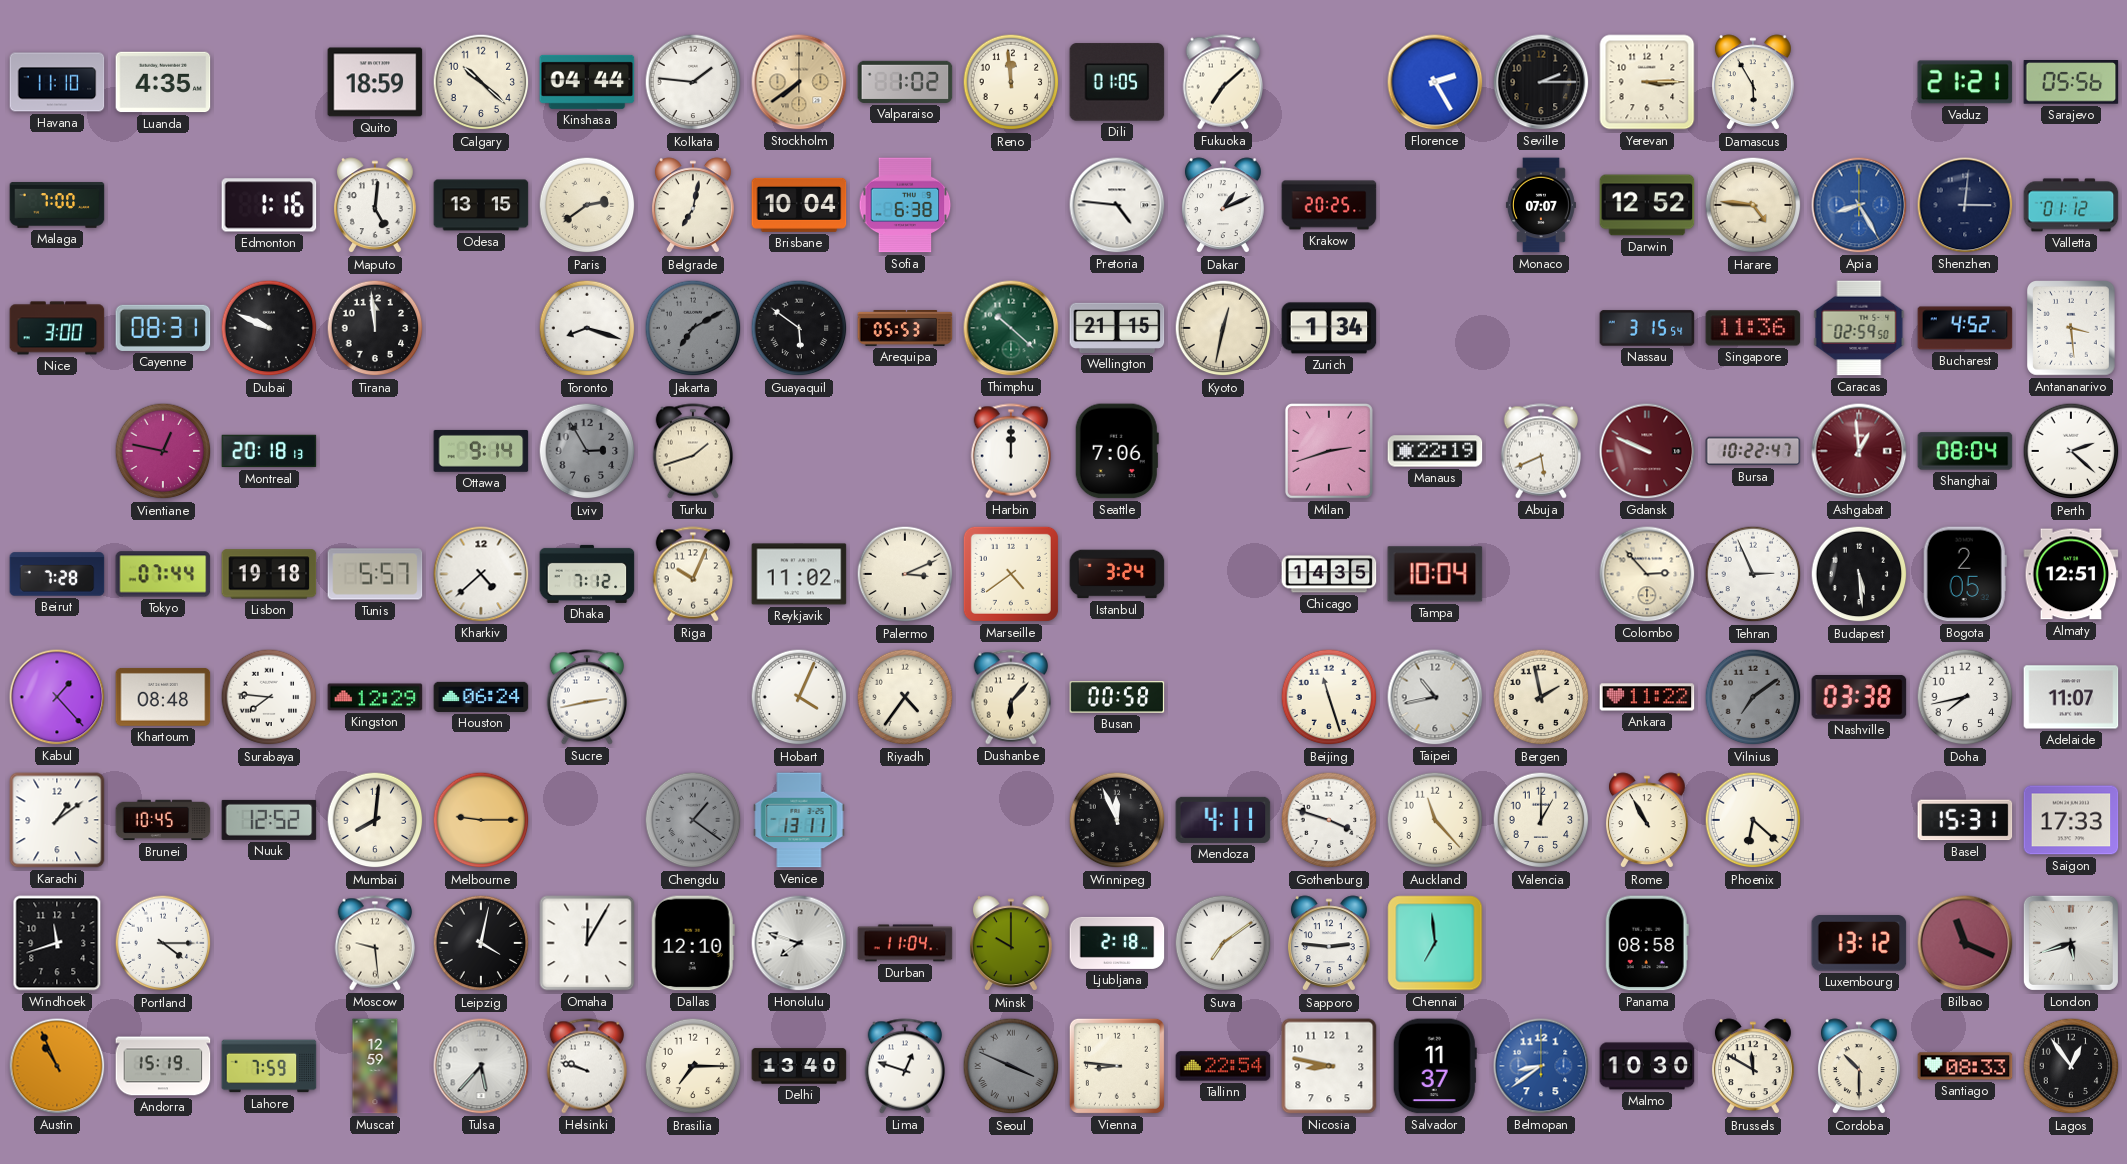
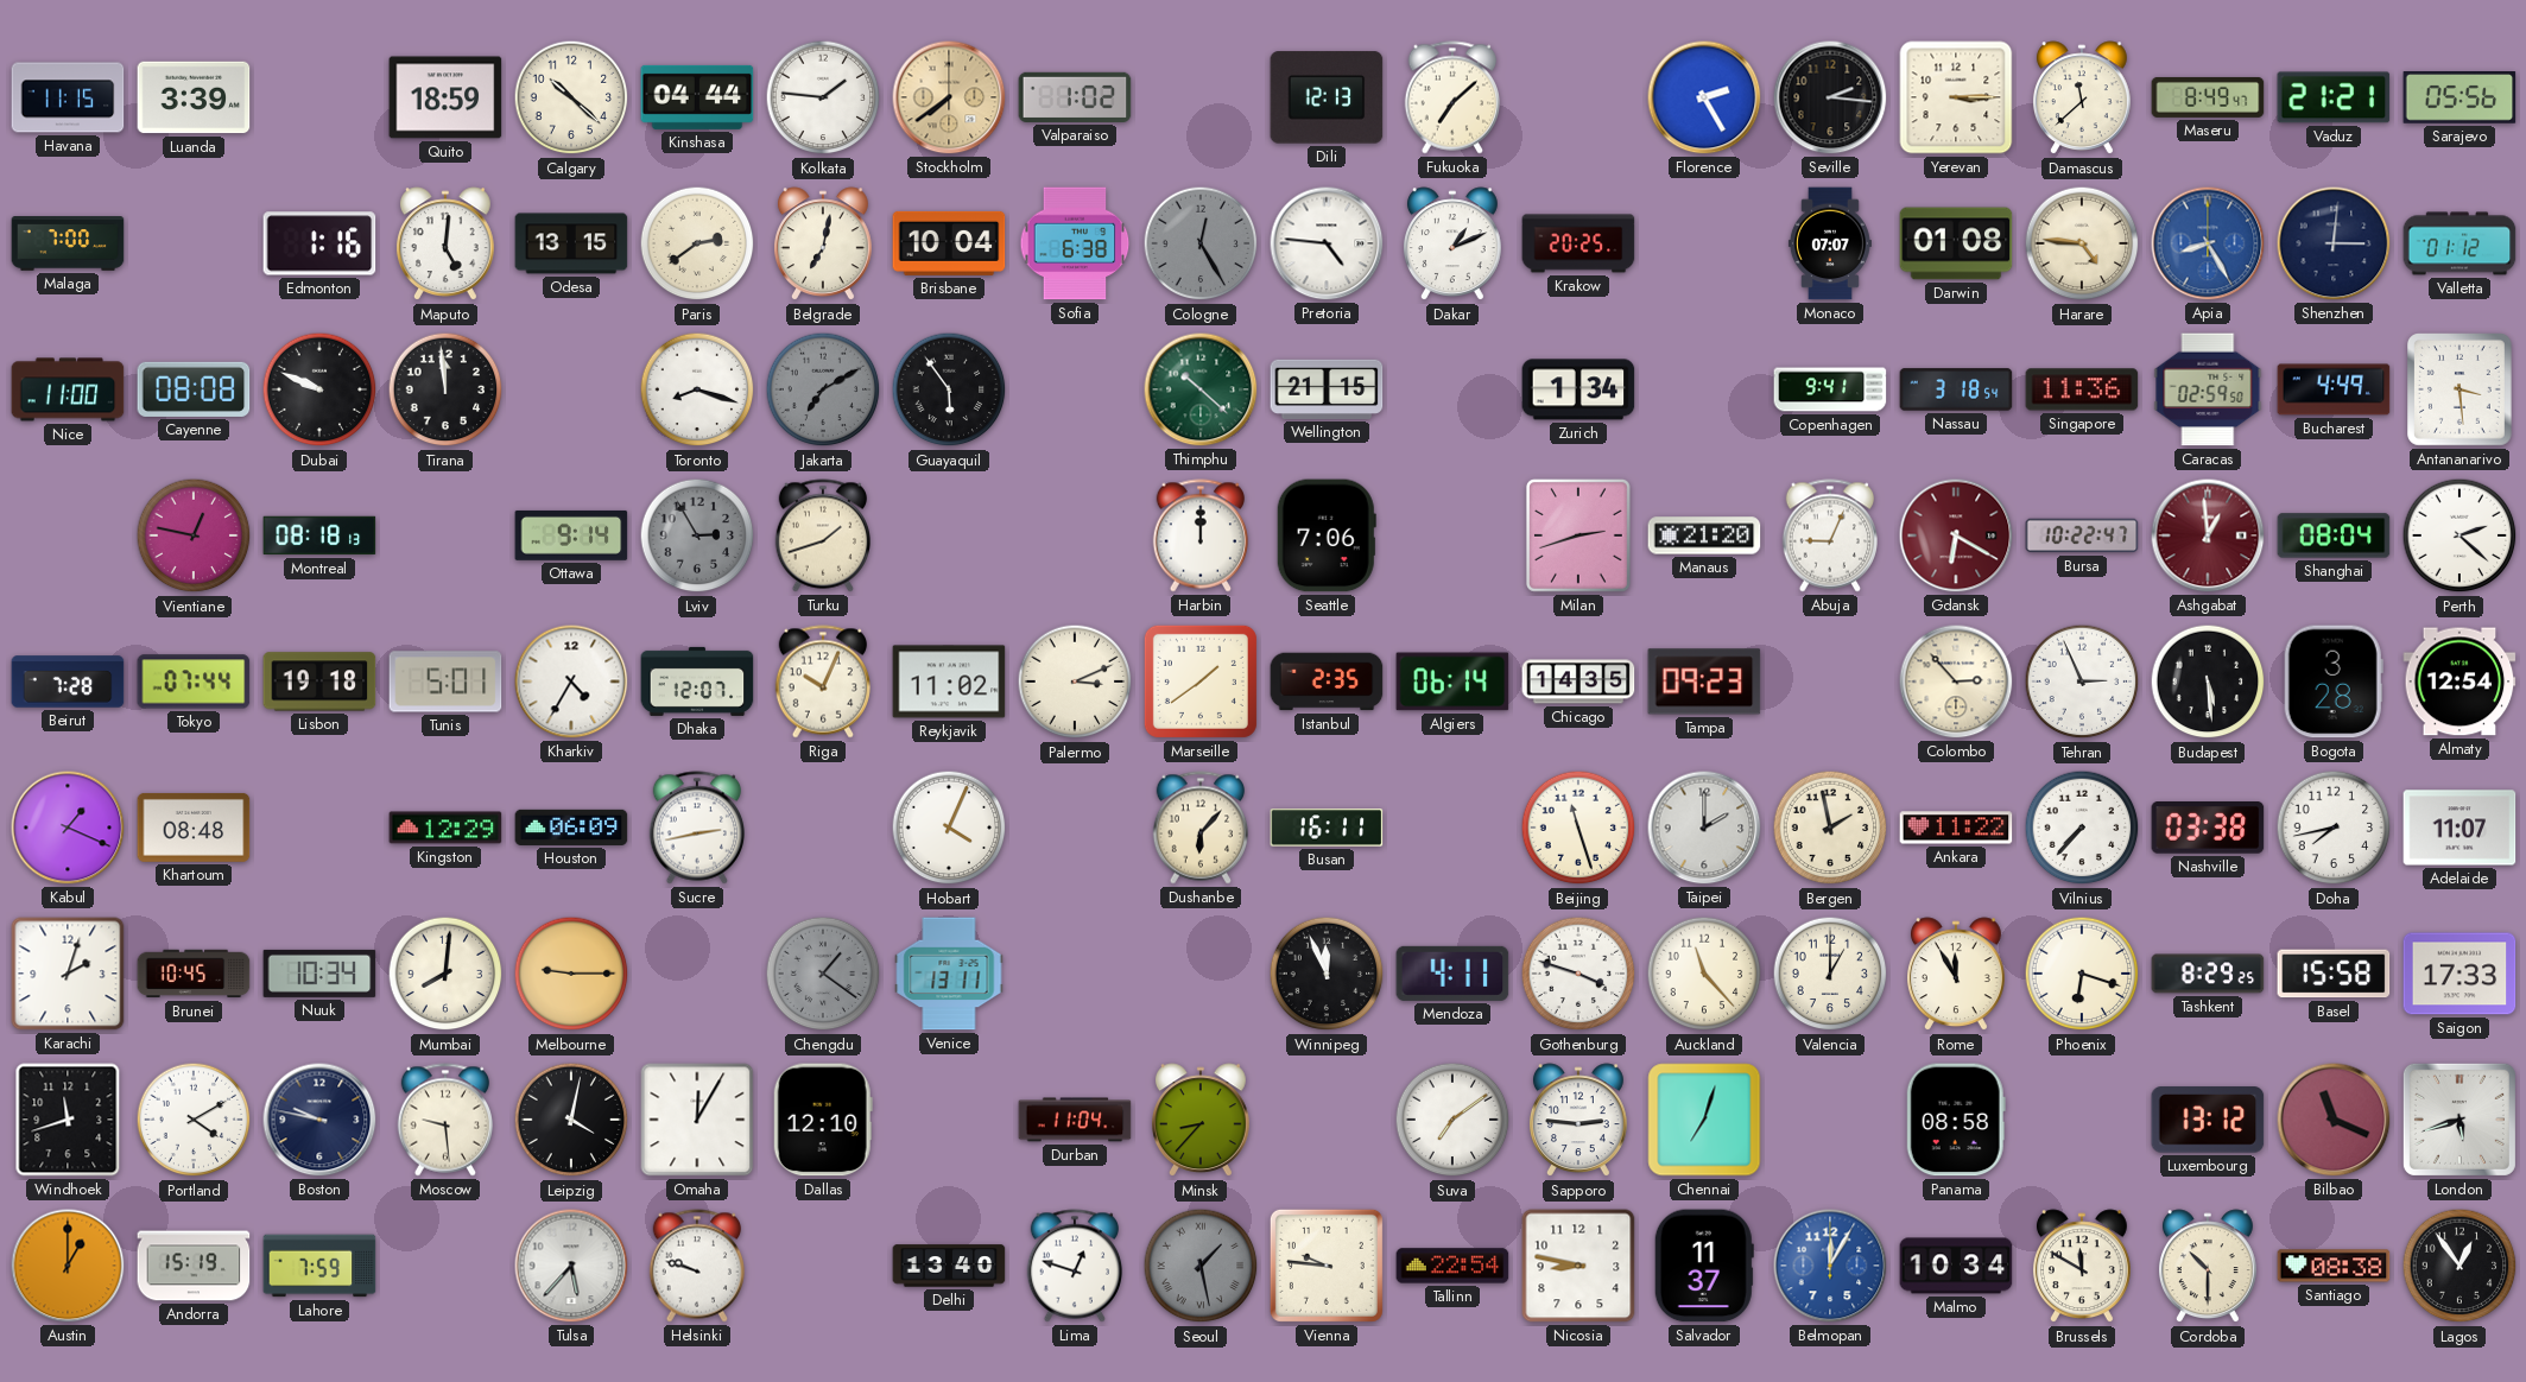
Havana: 11:10 -> 11:15
Luanda: 4:35 -> 3:39
Reno: 11:59 -> none
Dili: 01:05 -> 12:13
Seville: 2:15 -> 2:16
Damascus: 5:55 -> 11:38
Maseru: none -> 8:49
Cologne: none -> 12:25
Darwin: 12:52 -> 01:08
Nice: 3:00 -> 11:00
Cayenne: 08:31 -> 08:08
Guayaquil: 5:51 -> 5:54
Arequipa: 05:53 -> none
Kyoto: 12:32 -> none
Copenhagen: none -> 9:41
Nassau: 3:15 -> 3:18
Bucharest: 4:52 -> 4:49
Montreal: 20:18 -> 08:18
Manaus: 22:19 -> 21:20
Abuja: 5:41 -> 9:04
Gdansk: 9:49 -> 6:20
Tunis: 5:57 -> 5:01
Kharkiv: 4:38 -> 4:35
Dhaka: 7:12 -> 12:07
Marseille: 4:39 -> 1:39
Istanbul: 3:24 -> 2:35
Algiers: none -> 06:14
Tampa: 10:04 -> 09:23
Bogota: 2:05 -> 3:28
Almaty: 12:51 -> 12:54
Kabul: 1:23 -> 1:19
Surabaya: 7:46 -> none
Houston: 06:24 -> 06:09
Riyadh: 4:36 -> none
Busan: 00:58 -> 16:11
Taipei: 10:43 -> 2:00
Vilnius: 7:09 -> 7:37
Vilnius dial: grey -> white
Karachi: 1:09 -> 2:03
Nuuk: 12:52 -> 10:34
Rome: 10:55 -> 11:55
Phoenix: 6:22 -> 6:18
Tashkent: none -> 8:29
Basel: 15:31 -> 15:58
Portland: 4:15 -> 4:10
Boston: none -> 9:47
Honolulu: 7:48 -> none
Minsk: 10:00 -> 8:37
Ljubljana: 2:18 -> none
Chennai: 6:59 -> 7:03
Austin: 10:56 -> 1:00
Muscat: 12:59 -> none
Brasilia: 7:15 -> none
Seoul: 3:49 -> 1:28
Vienna: 8:46 -> 9:46
Belmopan: 8:39 -> 12:05
Malmo: 10:30 -> 10:34
Santiago: 08:33 -> 08:38
